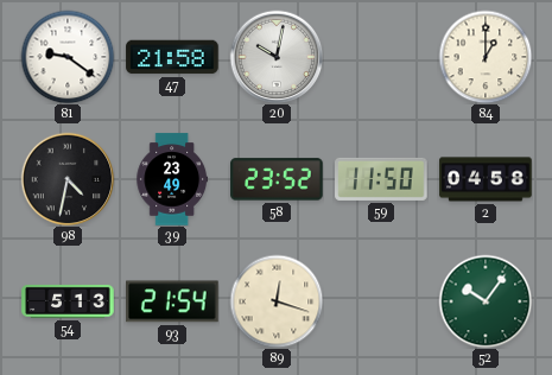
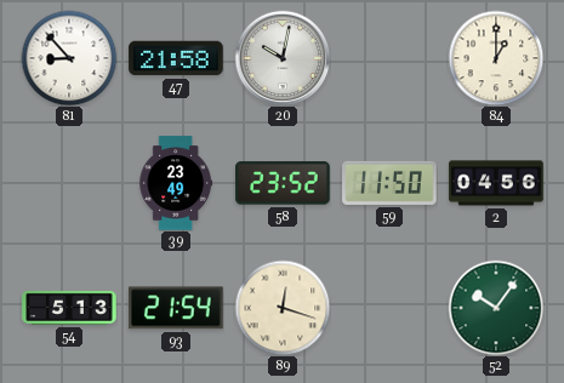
81: 9:21 -> 8:53
98: 4:32 -> none
2: 04:58 -> 04:56
